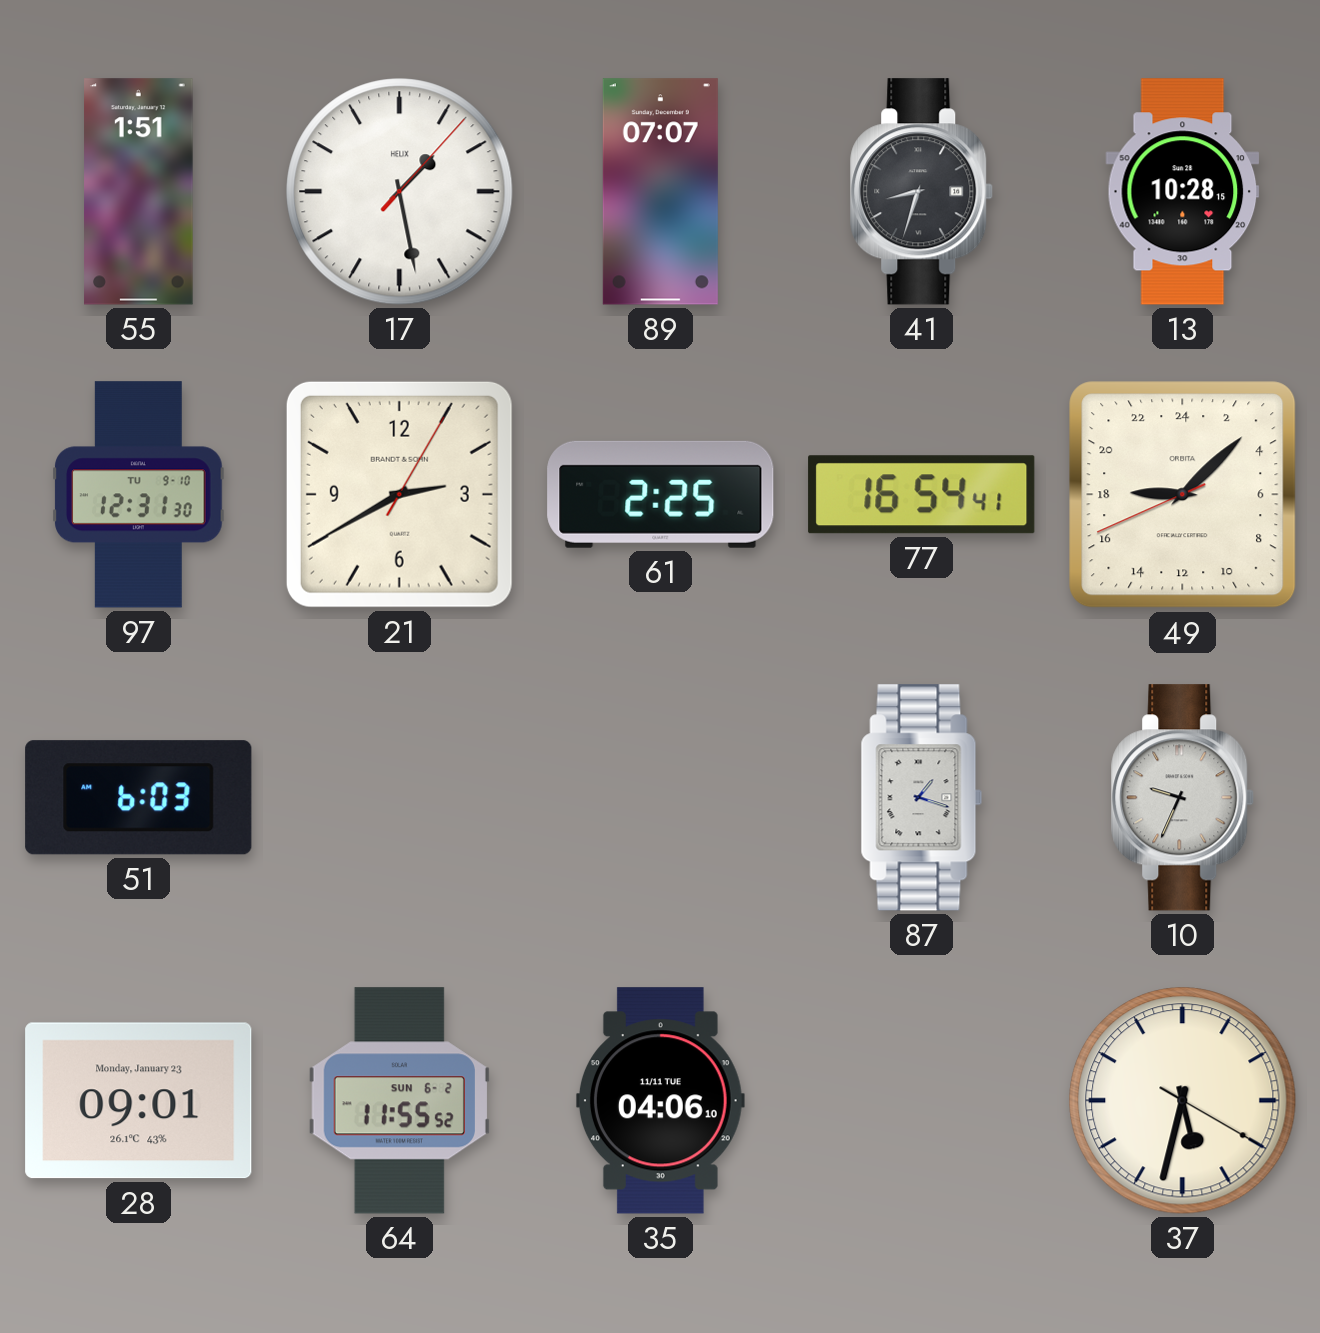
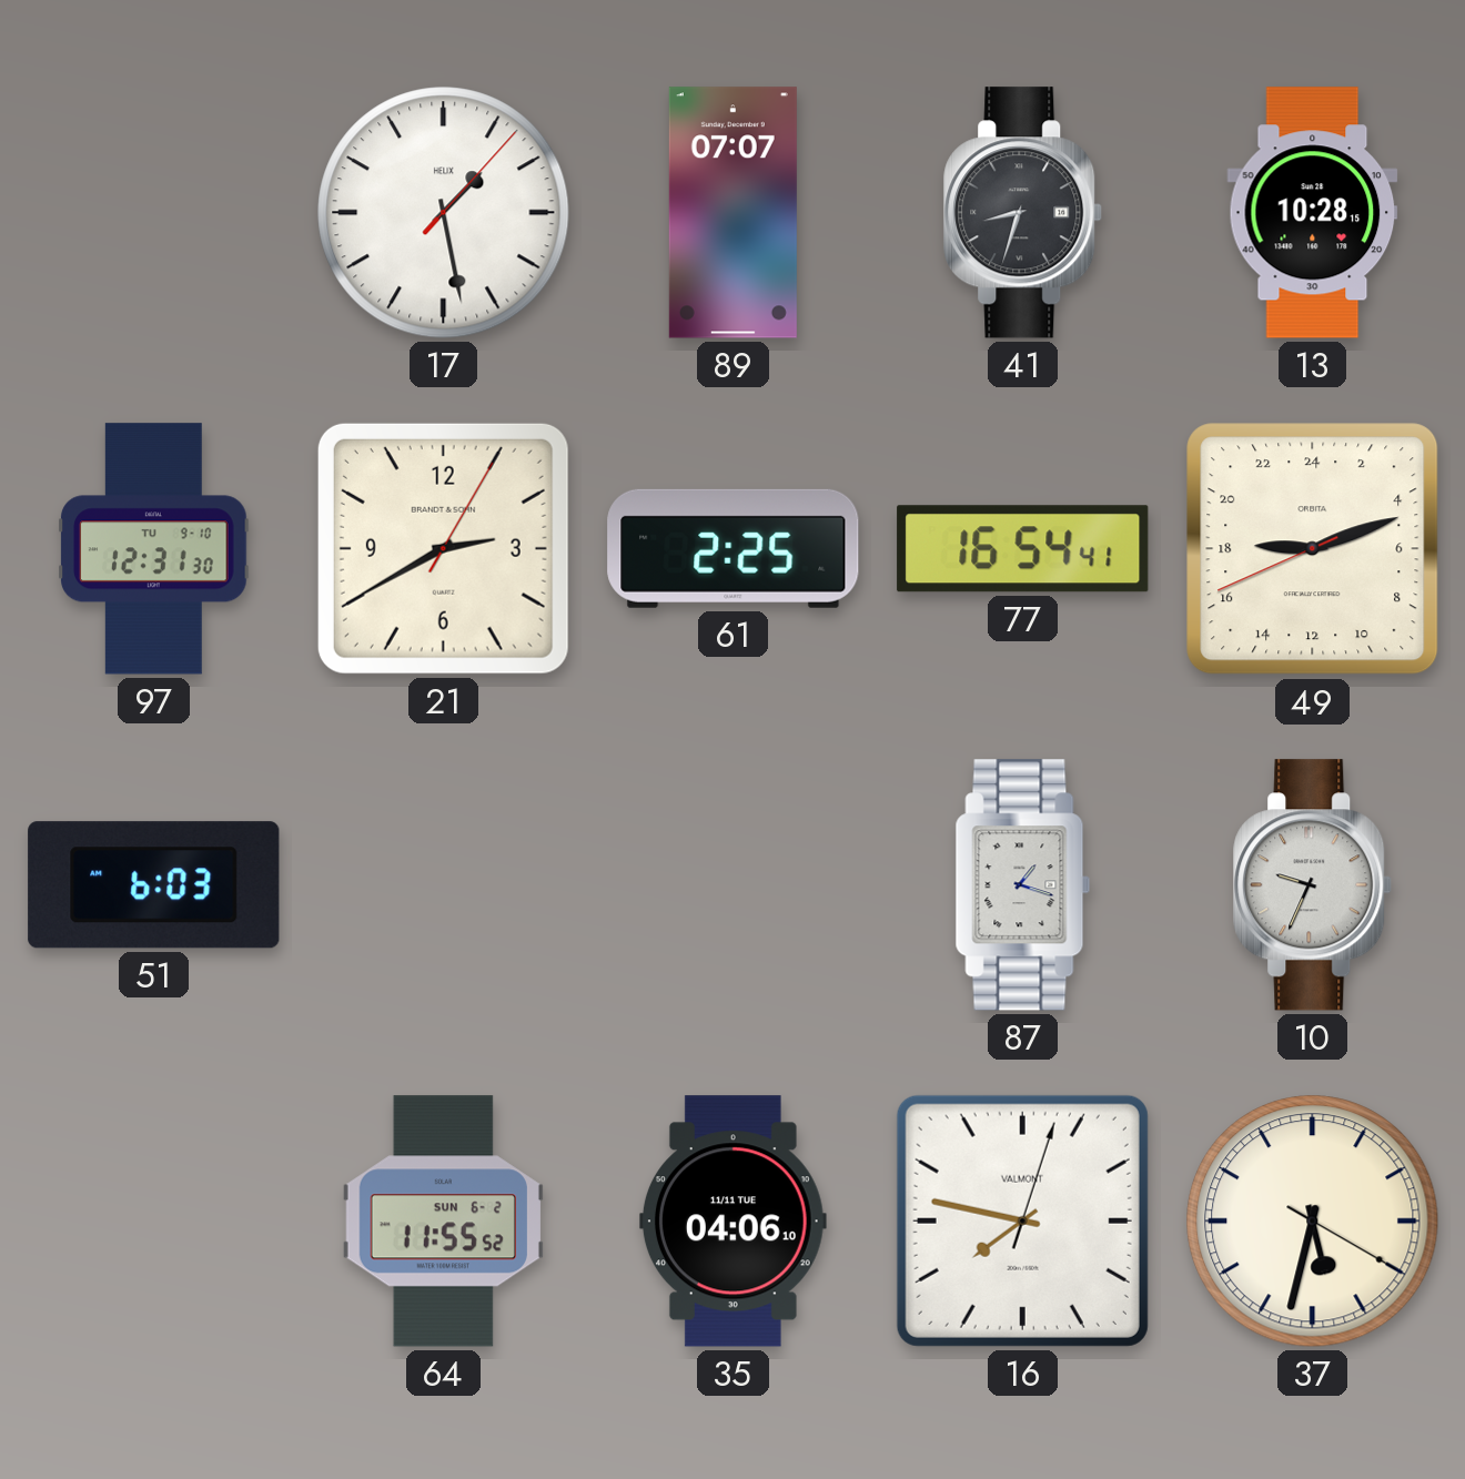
55: 1:51 -> none
49: 18:07 -> 18:11
28: 09:01 -> none
16: none -> 7:47
